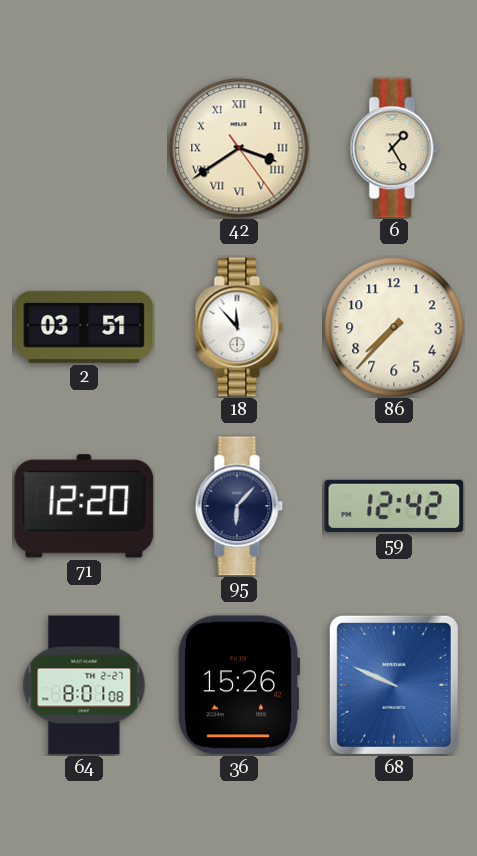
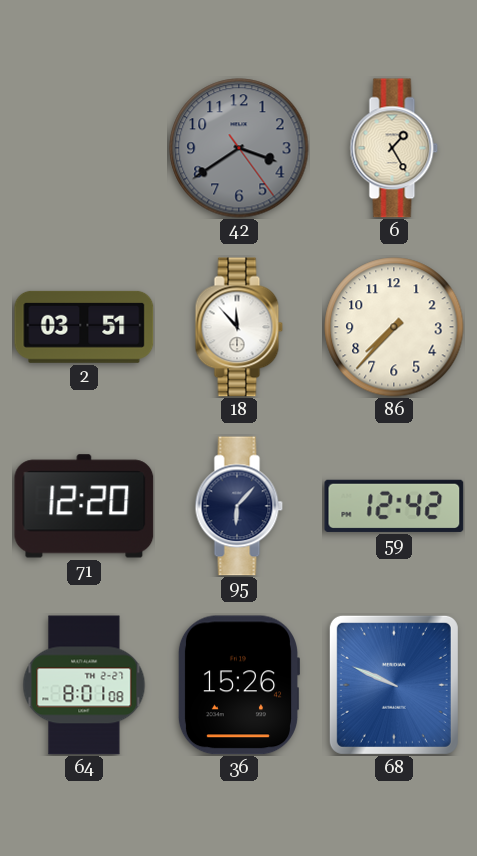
42 dial: cream -> grey
42 numerals: Roman -> Arabic
